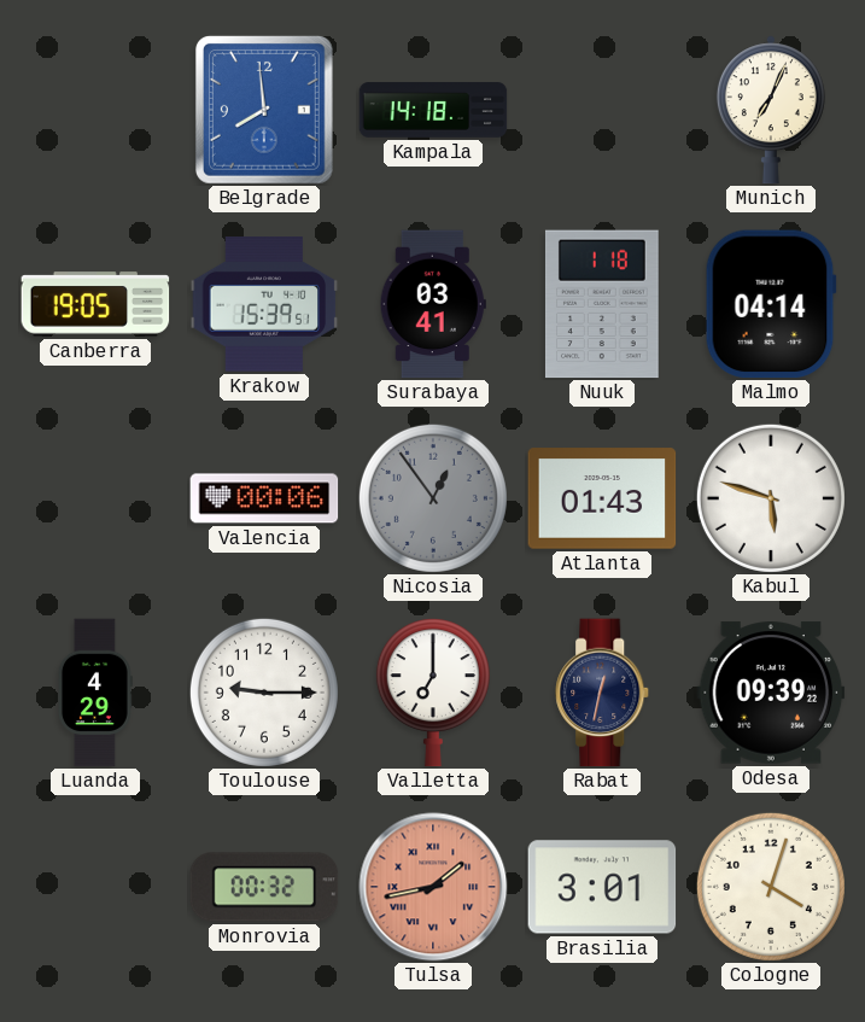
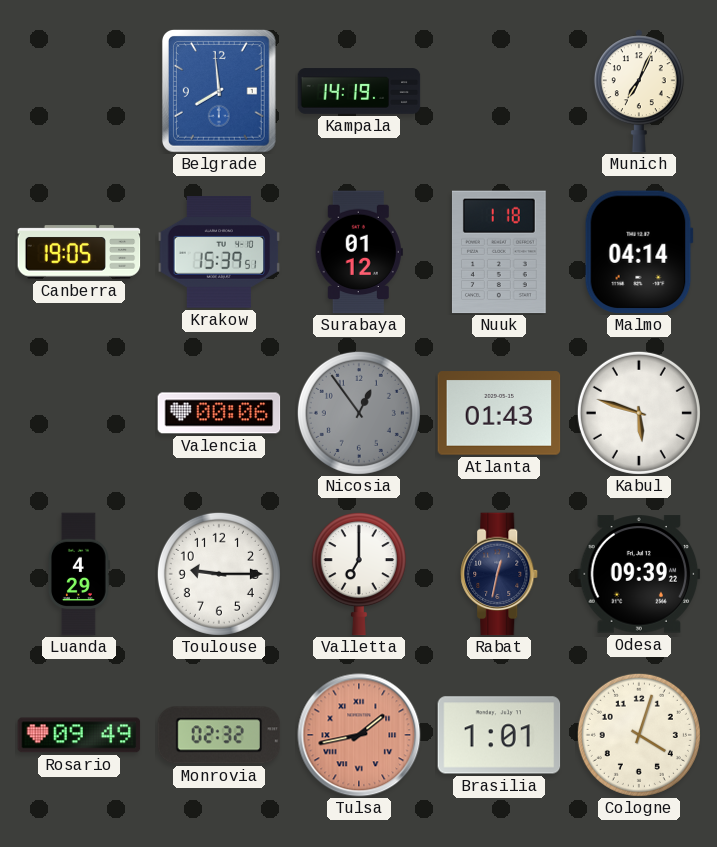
Kampala: 14:18 -> 14:19
Surabaya: 03:41 -> 01:12
Rosario: none -> 09:49
Monrovia: 00:32 -> 02:32
Brasilia: 3:01 -> 1:01
